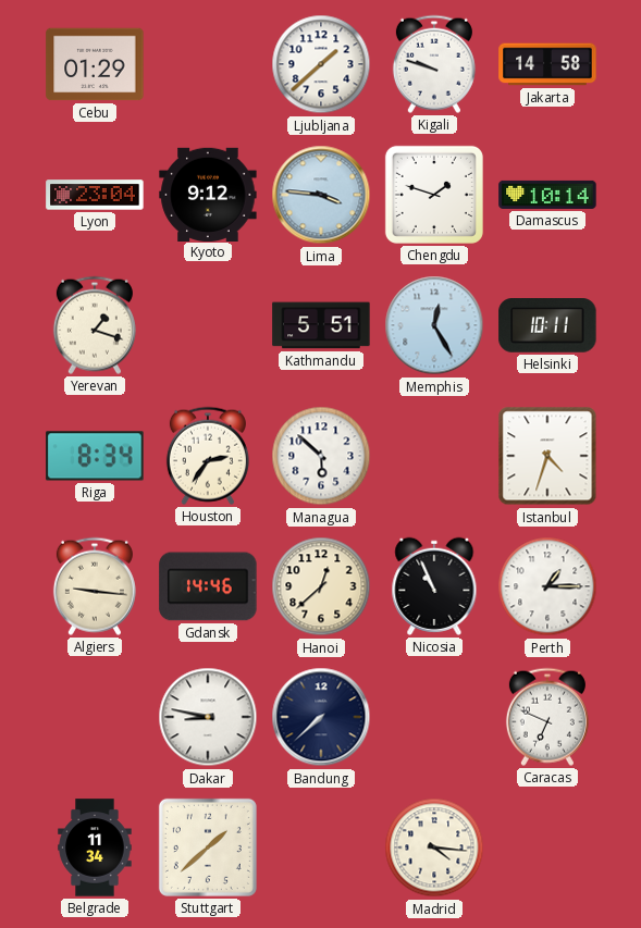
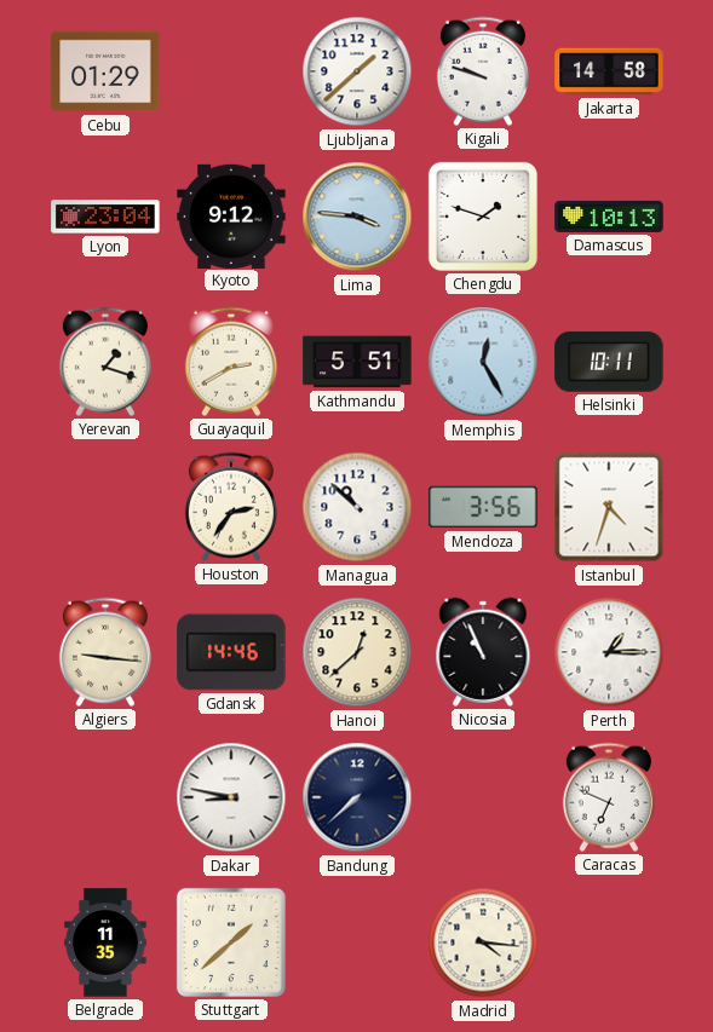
Damascus: 10:14 -> 10:13
Guayaquil: none -> 2:40
Riga: 8:34 -> none
Managua: 5:52 -> 10:52
Mendoza: none -> 3:56
Belgrade: 11:34 -> 11:35
